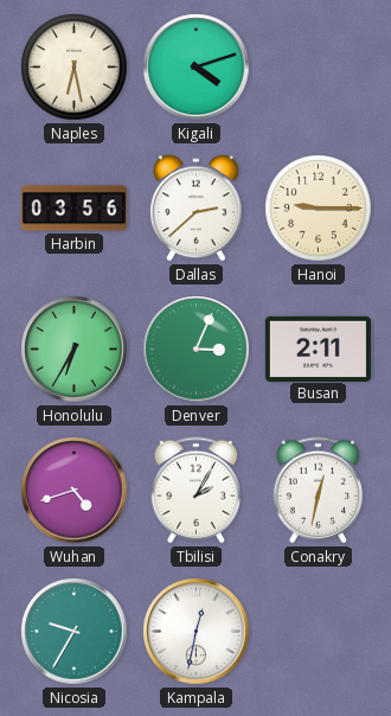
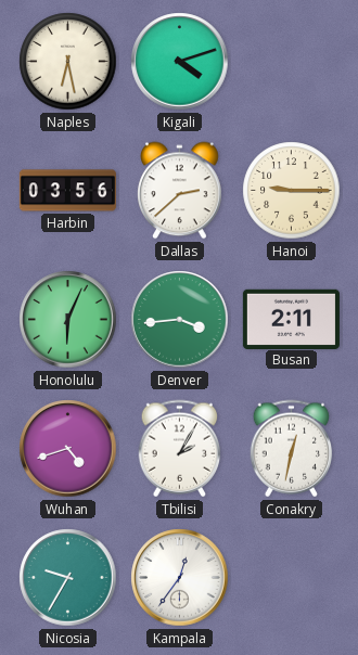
Honolulu: 6:35 -> 6:04
Denver: 3:04 -> 3:44
Kampala: 12:32 -> 12:36
